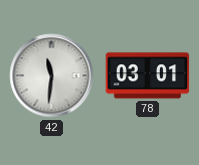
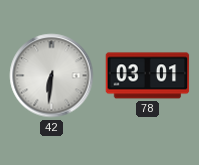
42: 11:31 -> 6:31
